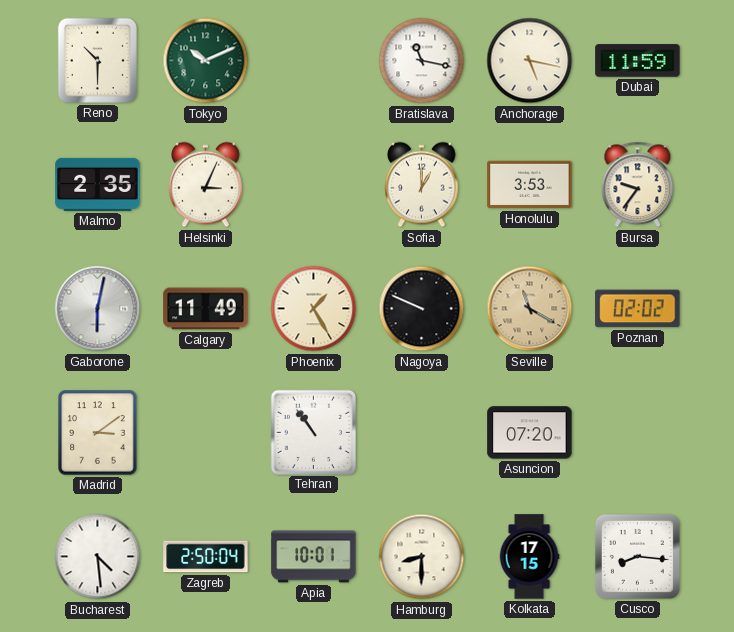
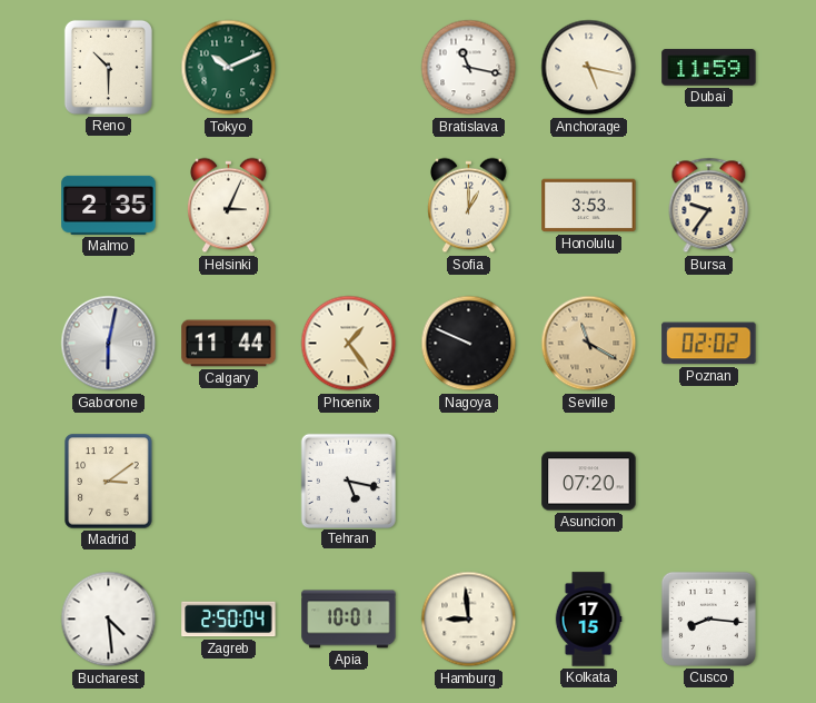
Calgary: 11:49 -> 11:44
Phoenix: 1:25 -> 1:24
Tehran: 10:54 -> 5:17
Hamburg: 8:30 -> 8:59
